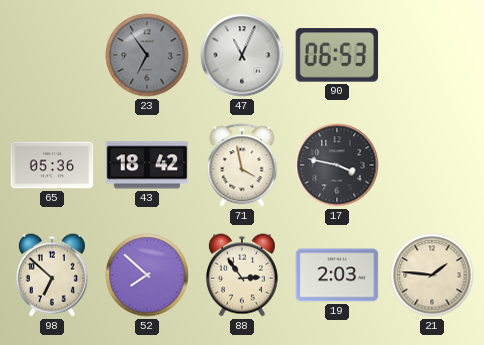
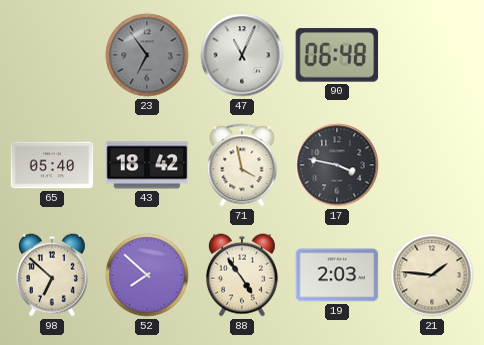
90: 06:53 -> 06:48
65: 05:36 -> 05:40
88: 2:54 -> 4:54
